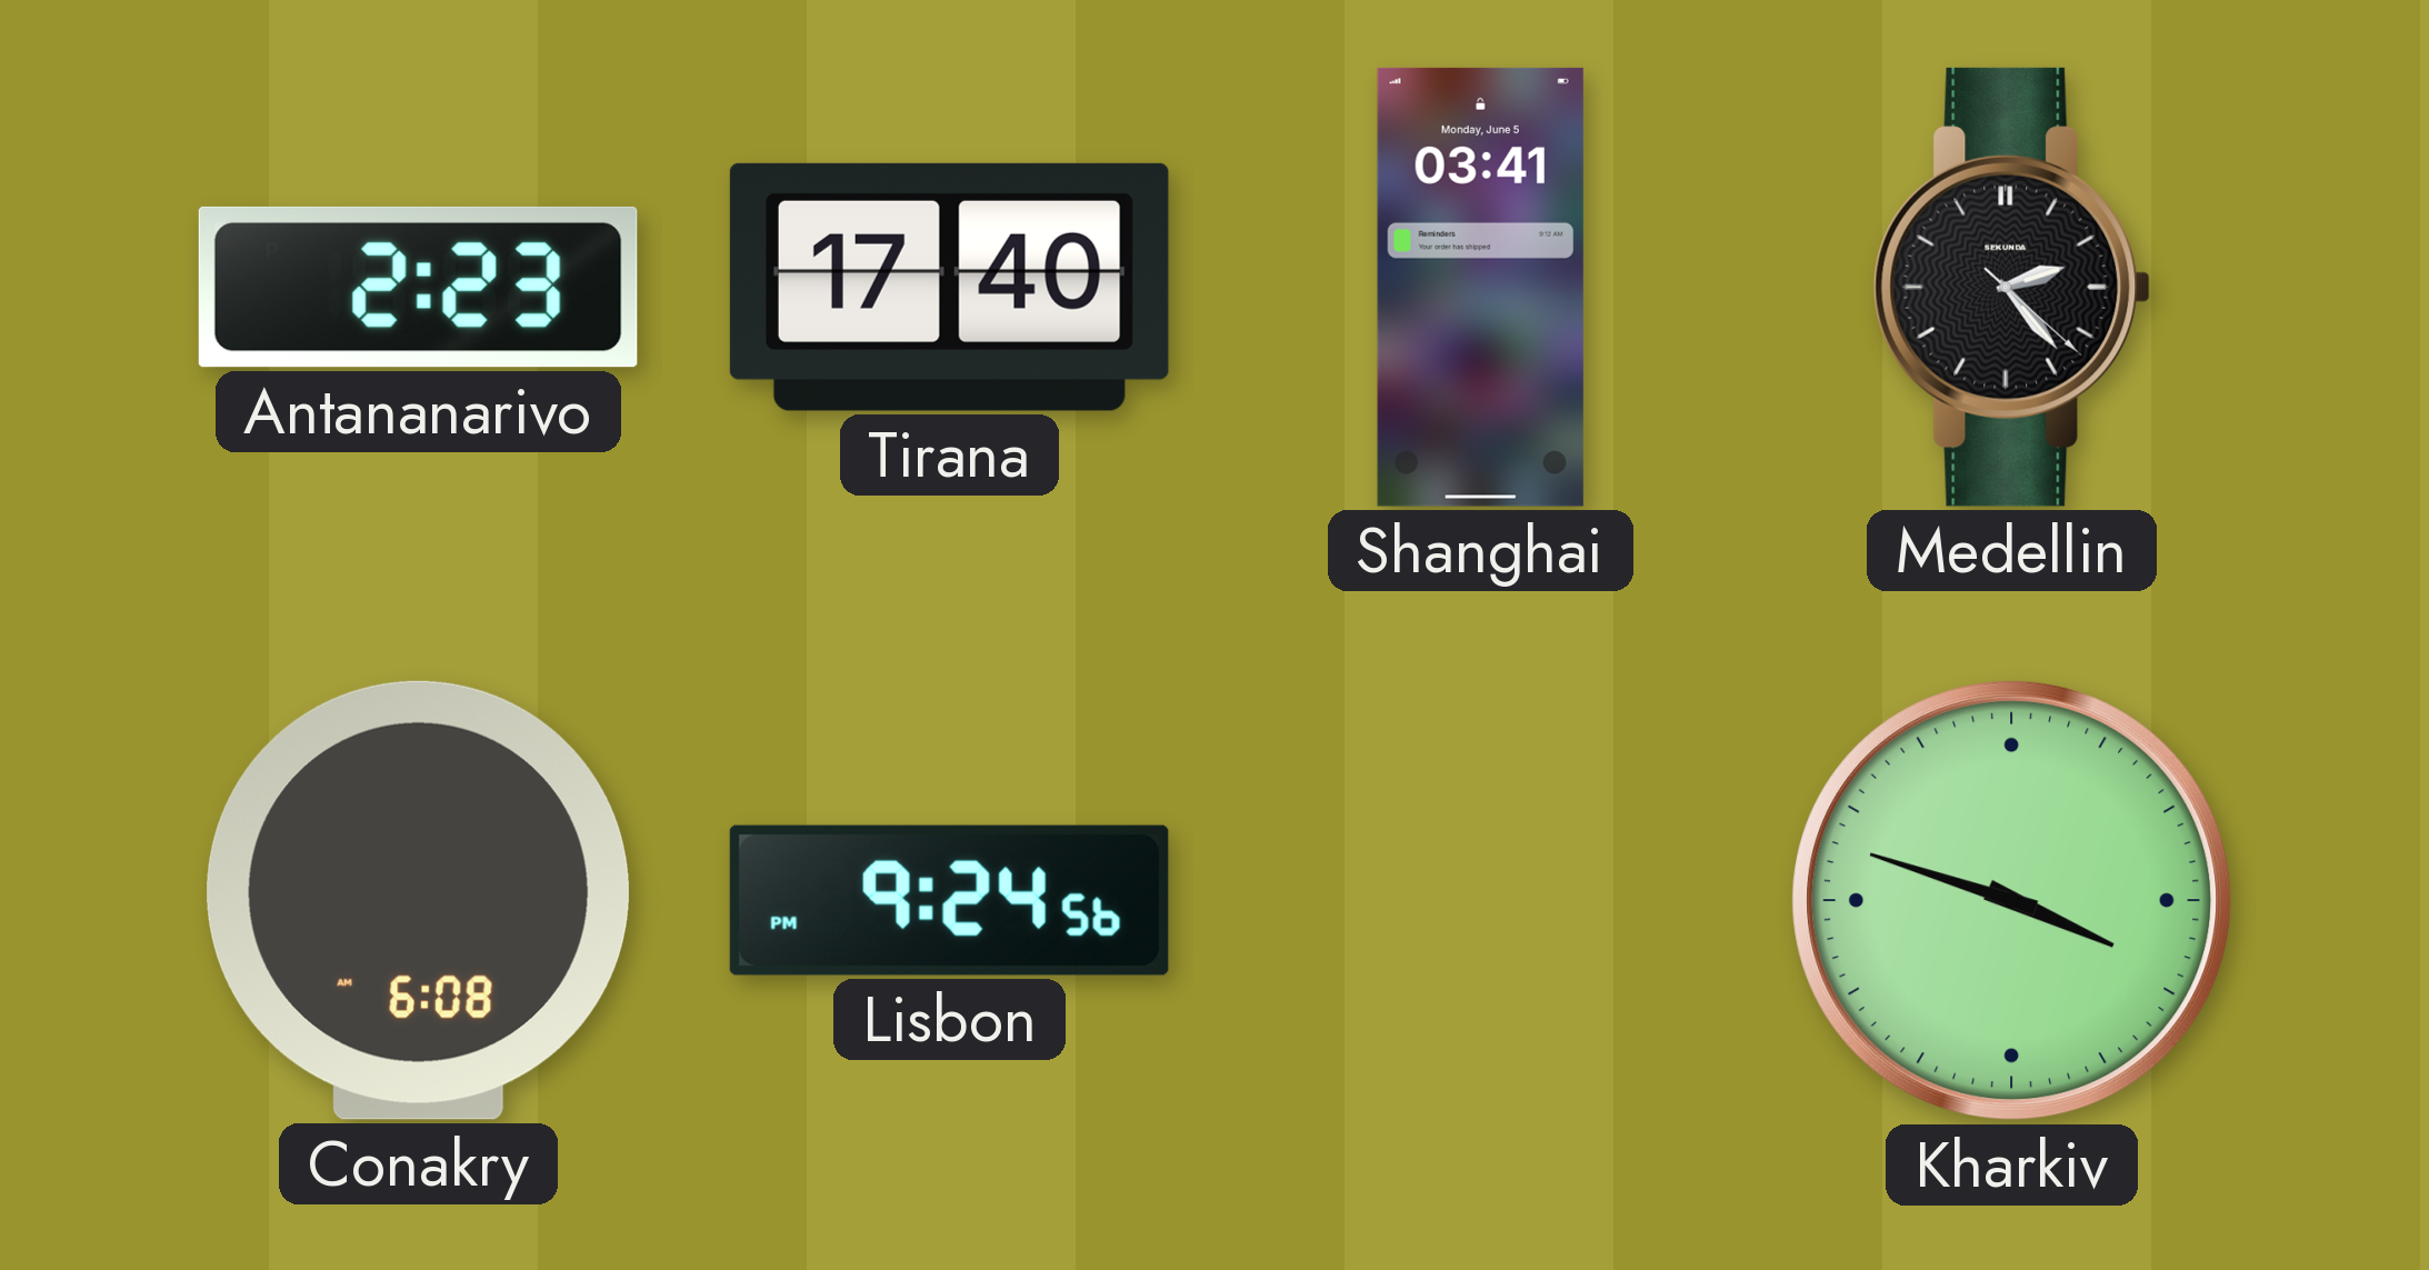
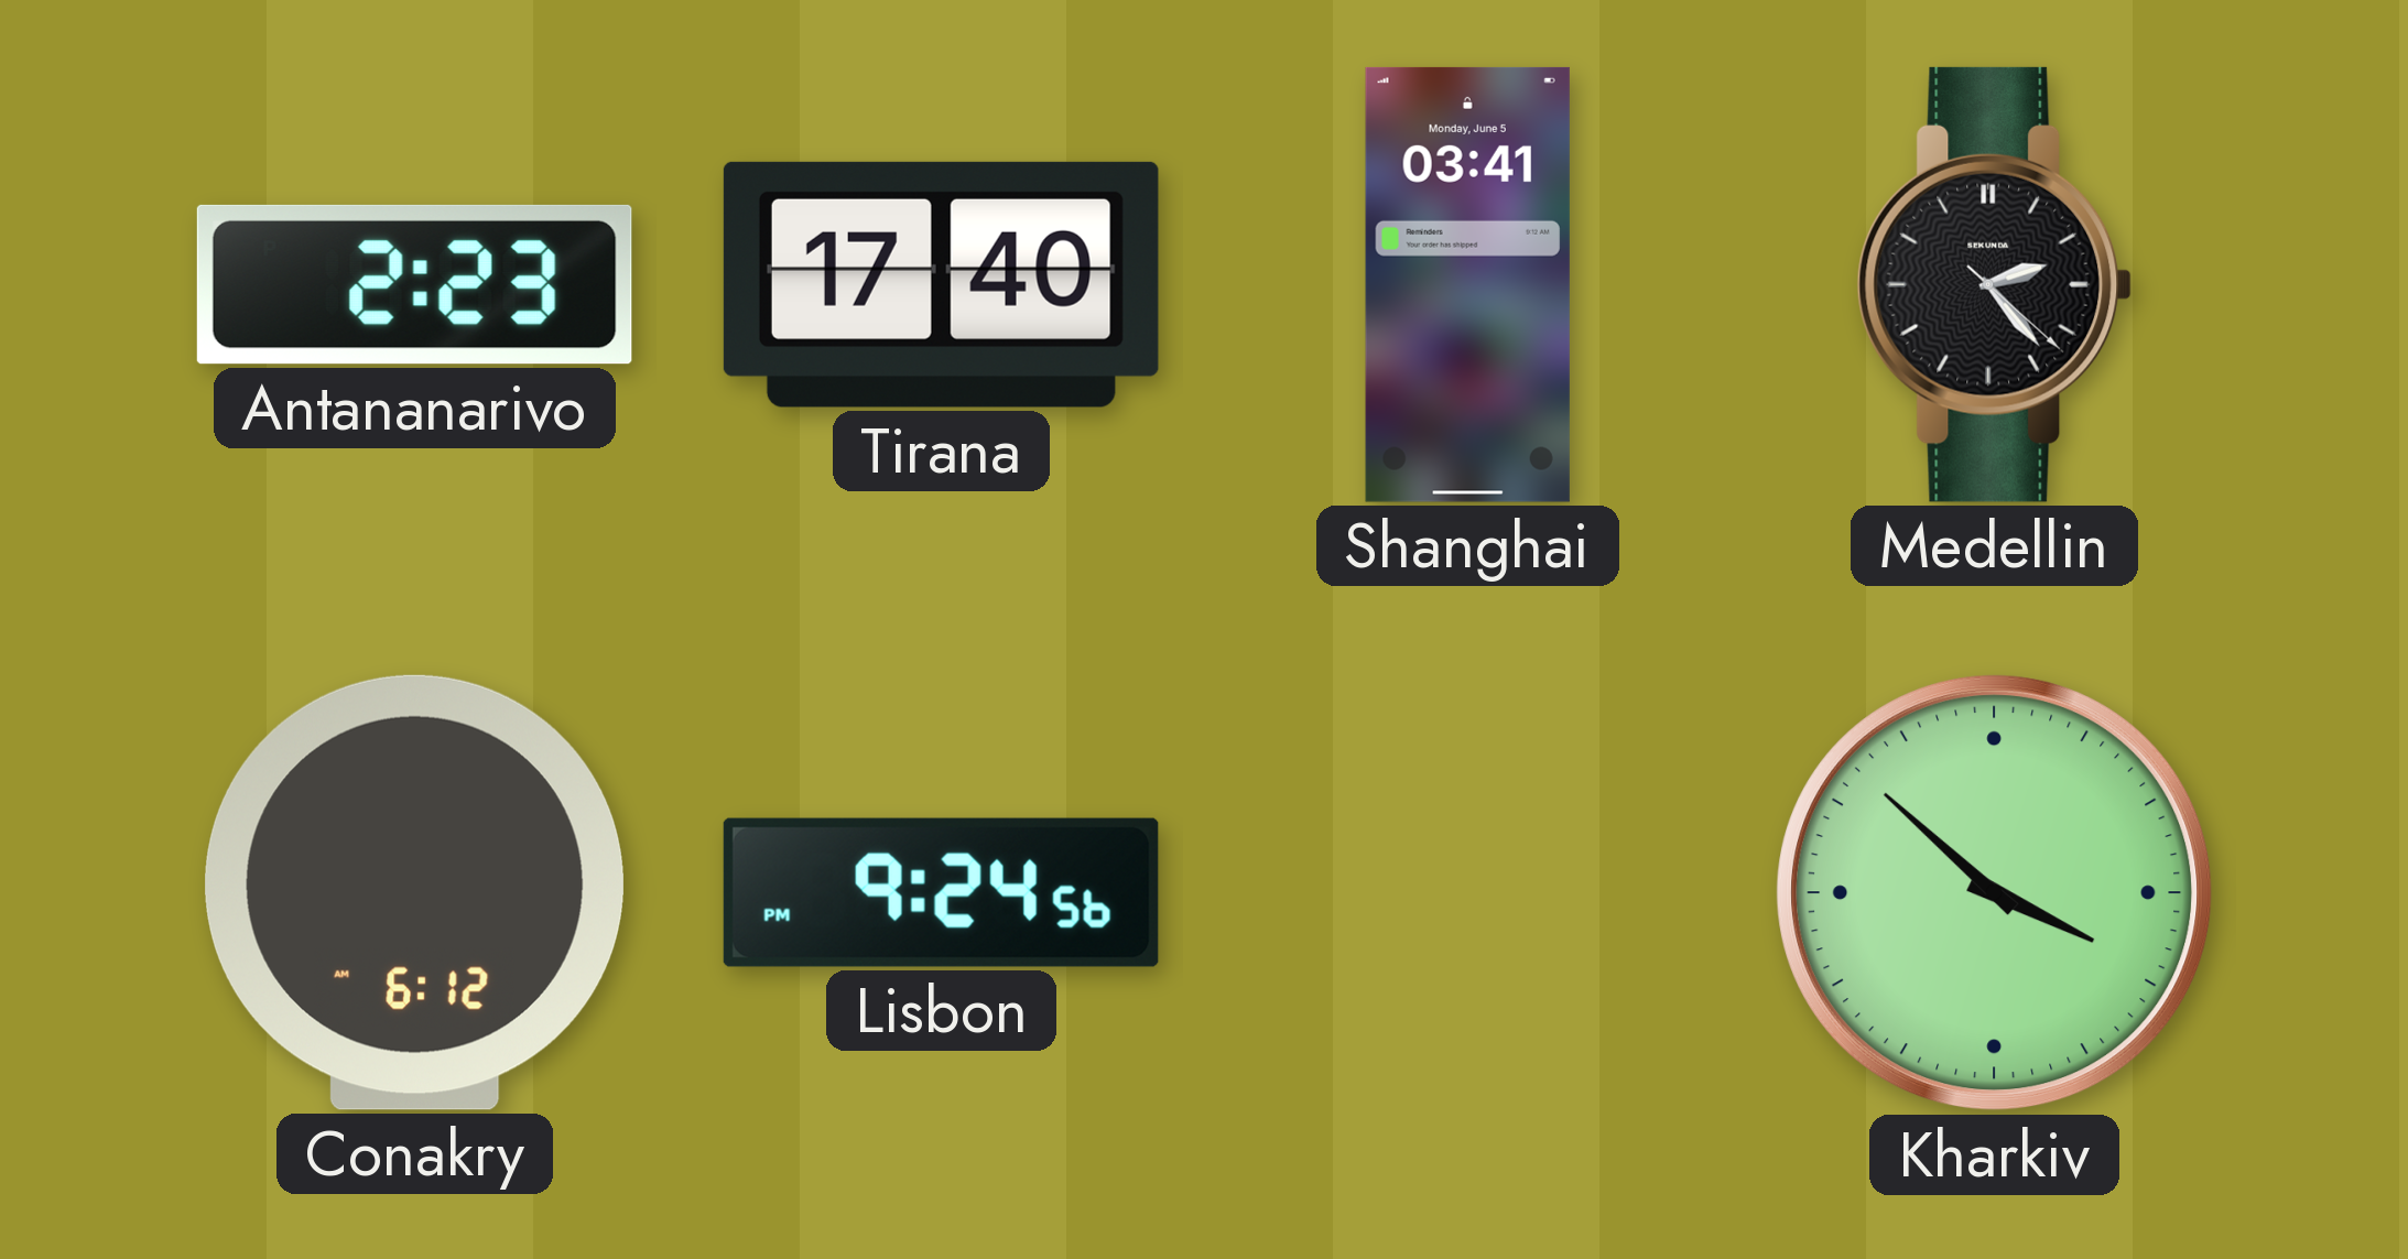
Conakry: 6:08 -> 6:12
Kharkiv: 3:48 -> 3:52
